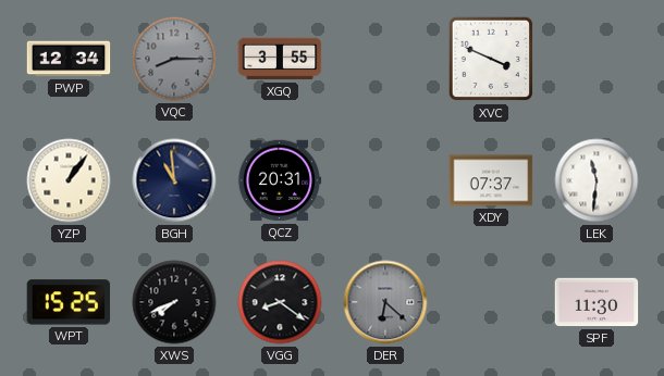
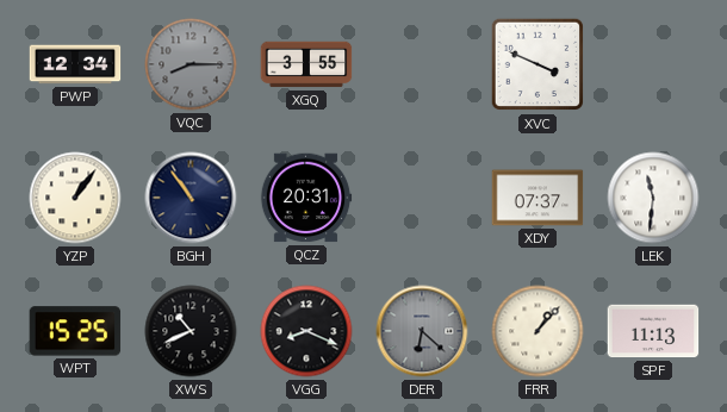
BGH: 10:59 -> 10:54
XWS: 7:41 -> 10:41
VGG: 8:21 -> 8:19
FRR: none -> 1:07
SPF: 11:30 -> 11:13
